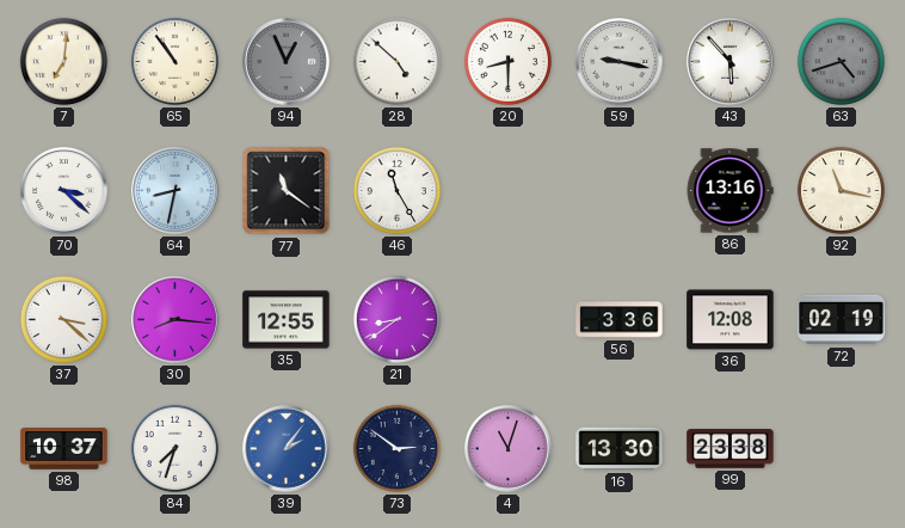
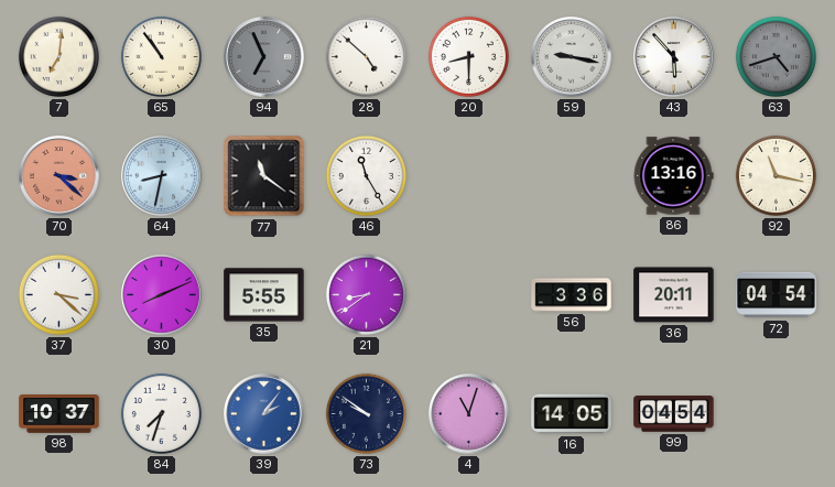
94: 12:56 -> 6:56
70 dial: white -> salmon
30: 8:16 -> 8:11
35: 12:55 -> 5:55
36: 12:08 -> 20:11
72: 02:19 -> 04:54
73: 2:51 -> 9:51
16: 13:30 -> 14:05
99: 23:38 -> 04:54
